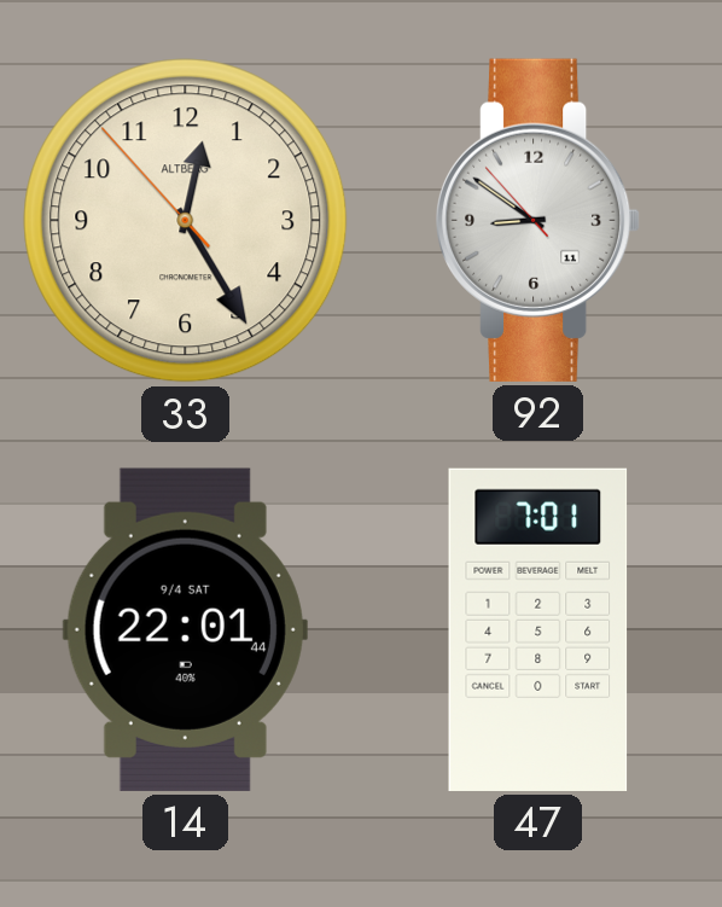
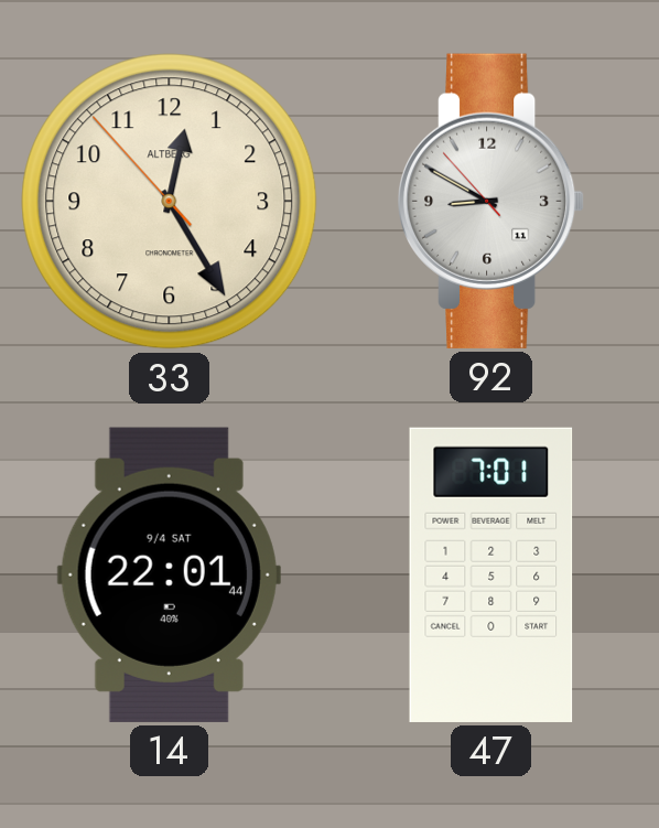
92: 8:50 -> 8:49
